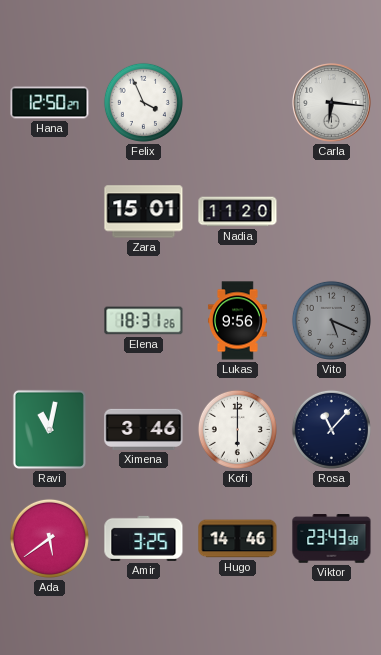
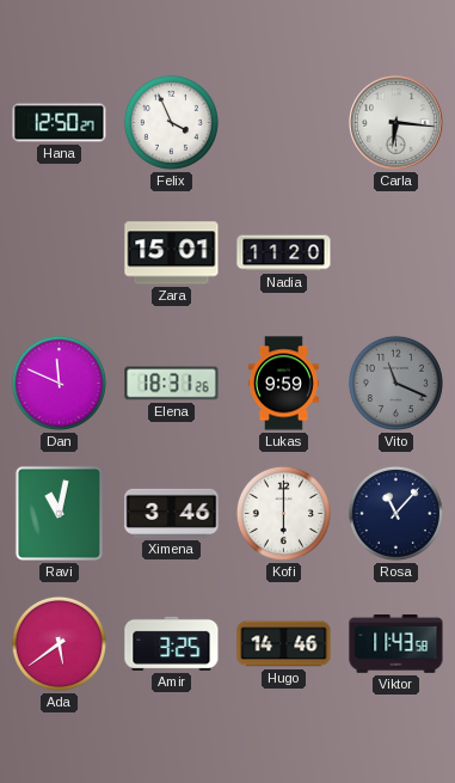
Dan: none -> 11:49
Lukas: 9:56 -> 9:59
Vito: 5:19 -> 11:19
Viktor: 23:43 -> 11:43
